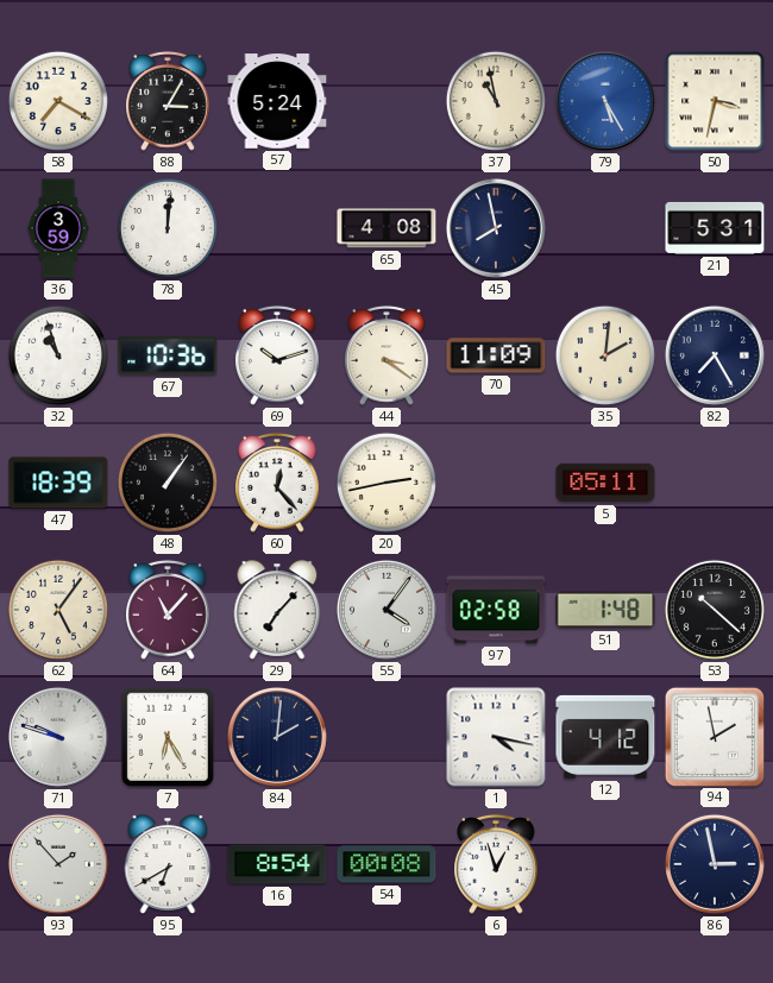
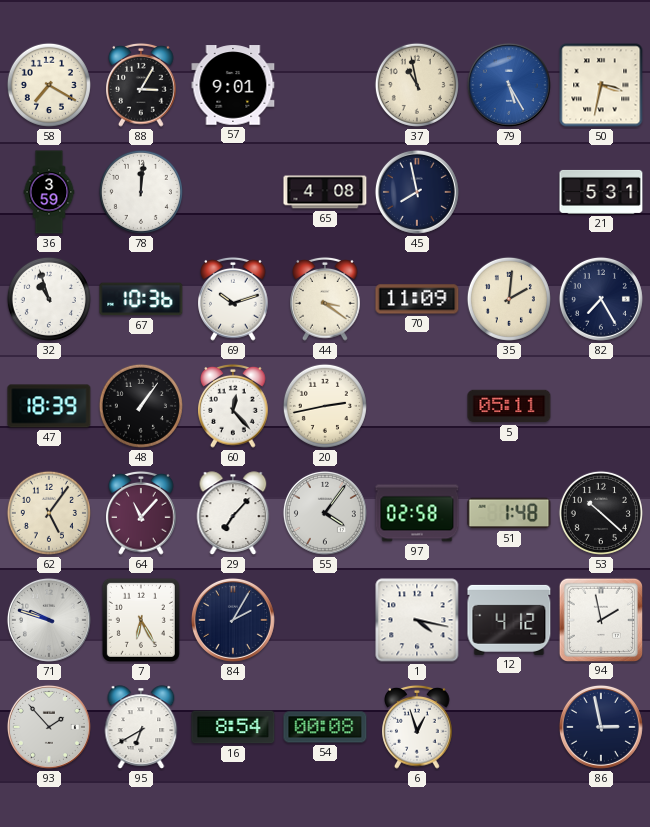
57: 5:24 -> 9:01
84: 2:01 -> 2:05
